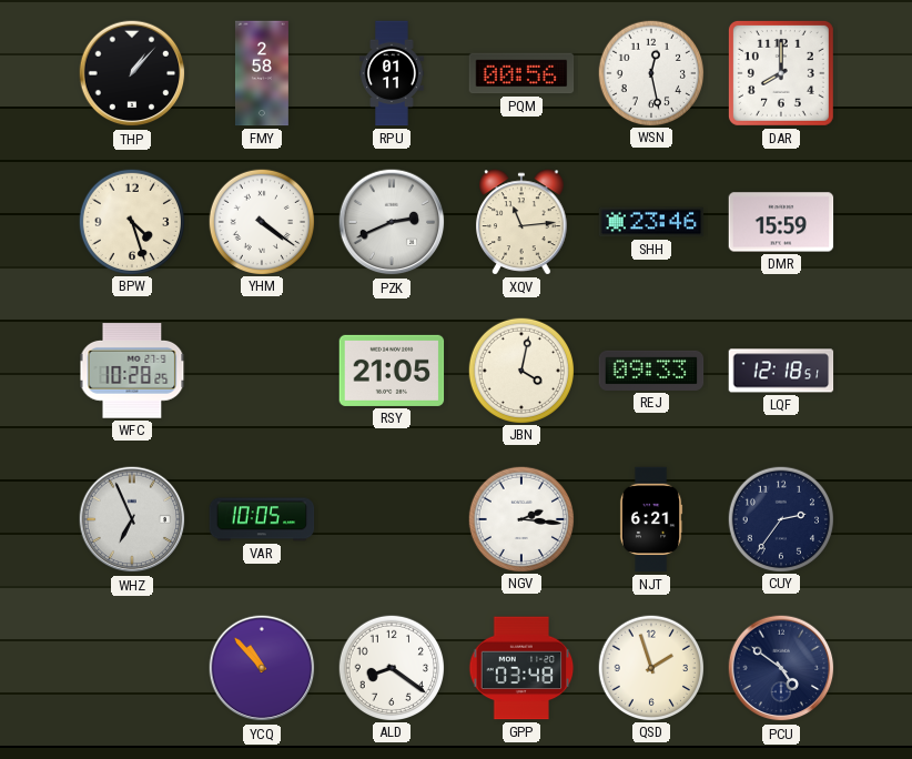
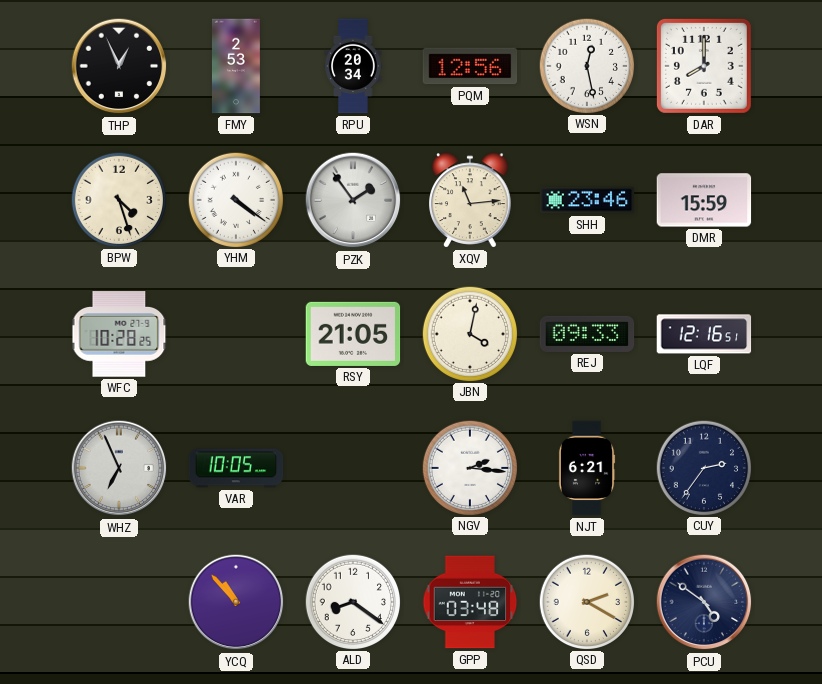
THP: 1:07 -> 12:56
FMY: 2:58 -> 2:53
RPU: 01:11 -> 20:34
PQM: 00:56 -> 12:56
PZK: 2:41 -> 1:54
LQF: 12:18 -> 12:16
QSD: 1:57 -> 2:20
